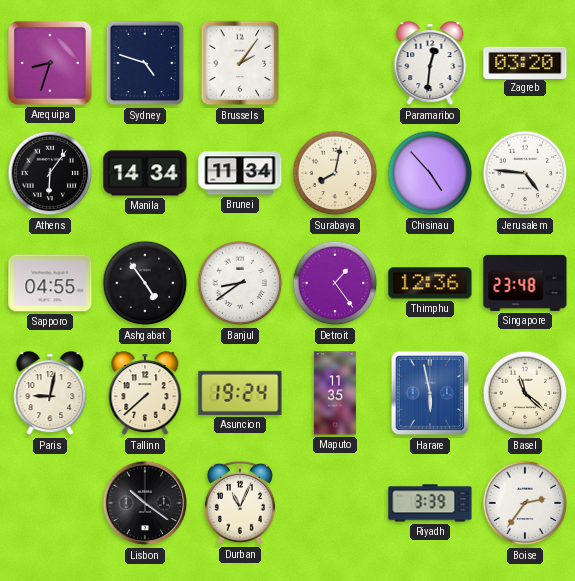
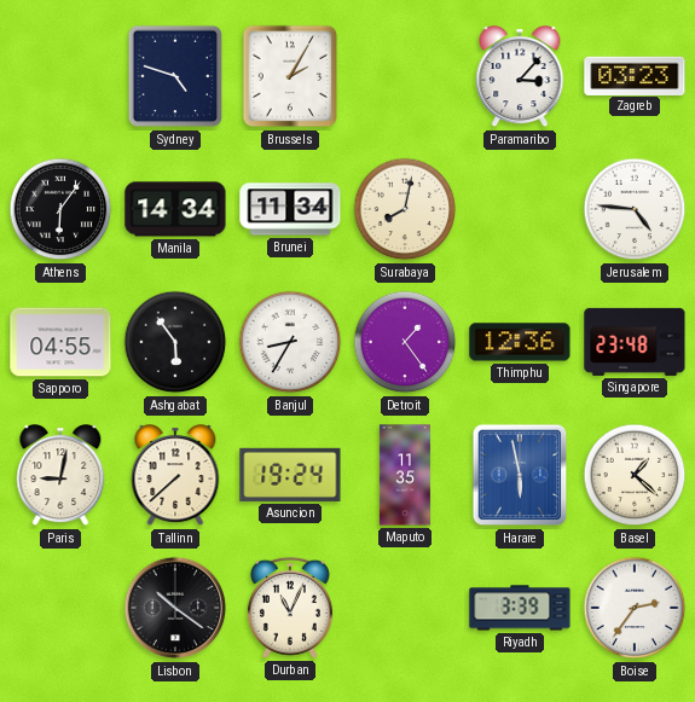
Arequipa: 8:33 -> none
Brussels: 2:06 -> 2:05
Paramaribo: 12:31 -> 3:07
Zagreb: 03:20 -> 03:23
Chisinau: 4:53 -> none
Ashgabat: 4:54 -> 5:54
Banjul: 8:39 -> 8:35
Basel: 11:22 -> 1:22
